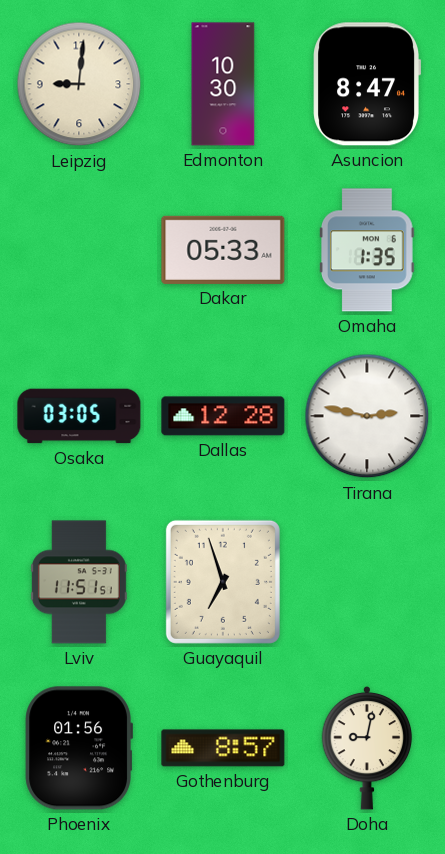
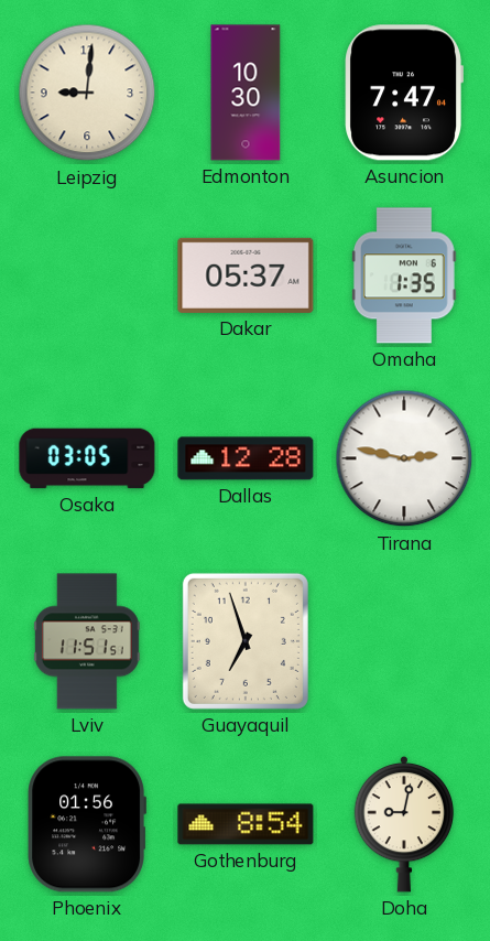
Asuncion: 8:47 -> 7:47
Dakar: 05:33 -> 05:37
Gothenburg: 8:57 -> 8:54
